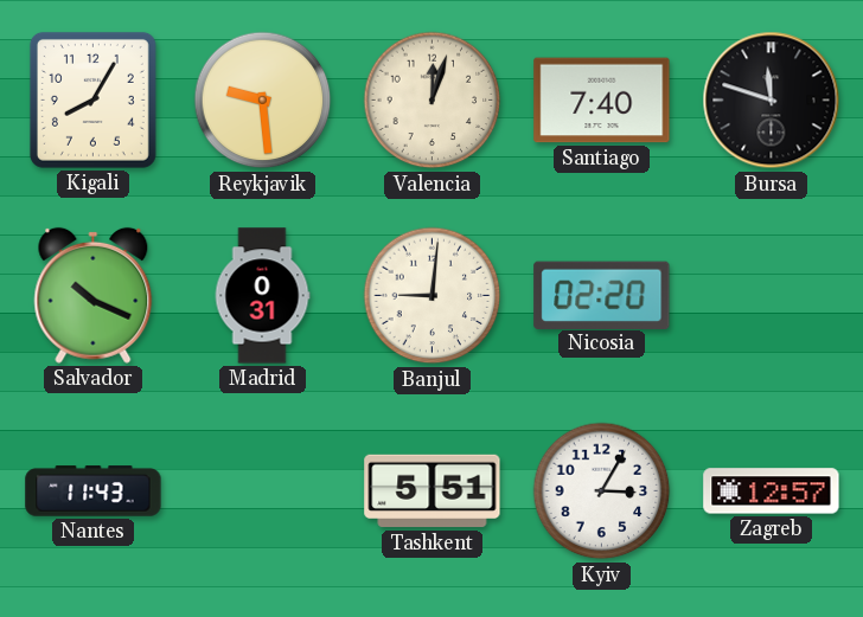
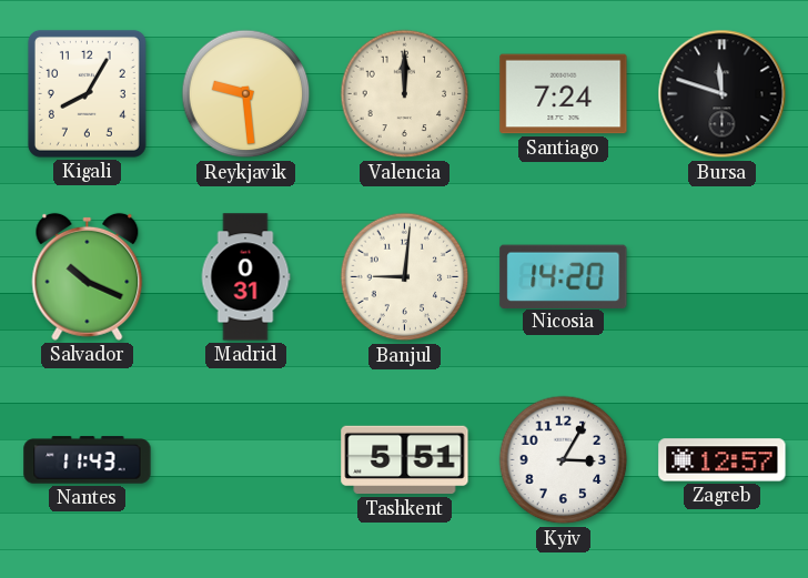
Valencia: 12:03 -> 12:00
Santiago: 7:40 -> 7:24
Nicosia: 02:20 -> 14:20
